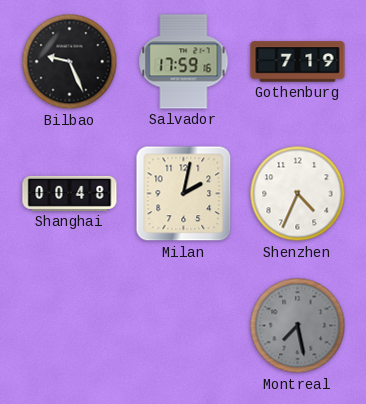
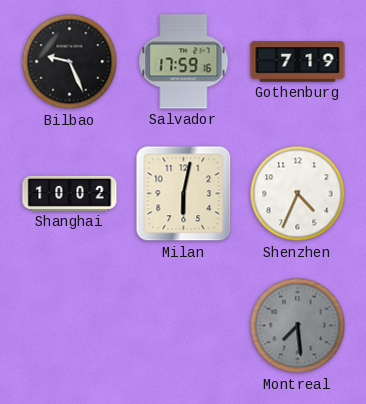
Shanghai: 00:48 -> 10:02
Milan: 2:02 -> 6:02
Montreal: 7:28 -> 7:29
